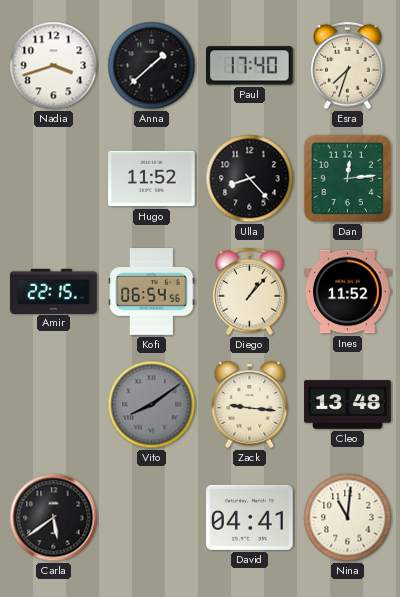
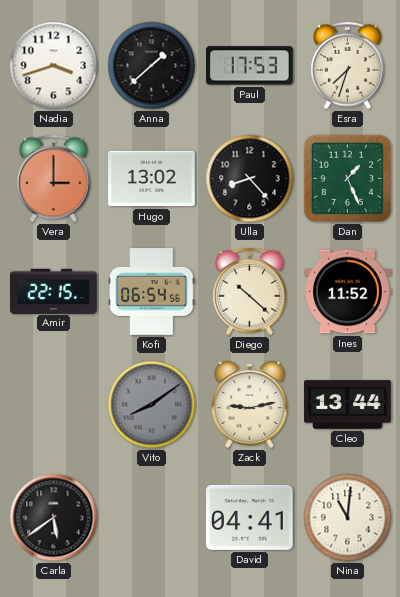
Paul: 17:40 -> 17:53
Vera: none -> 3:00
Hugo: 11:52 -> 13:02
Dan: 12:14 -> 1:26
Diego: 1:07 -> 10:22
Zack: 9:16 -> 9:13
Cleo: 13:48 -> 13:44
